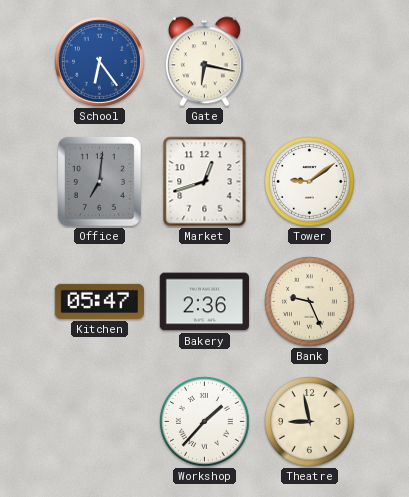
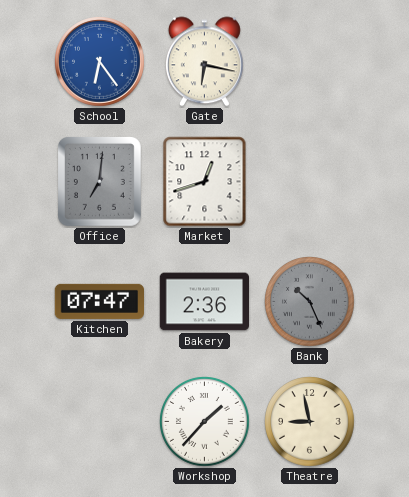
Tower: 9:09 -> none
Kitchen: 05:47 -> 07:47
Bank: 9:26 -> 10:26
Bank dial: cream -> grey
